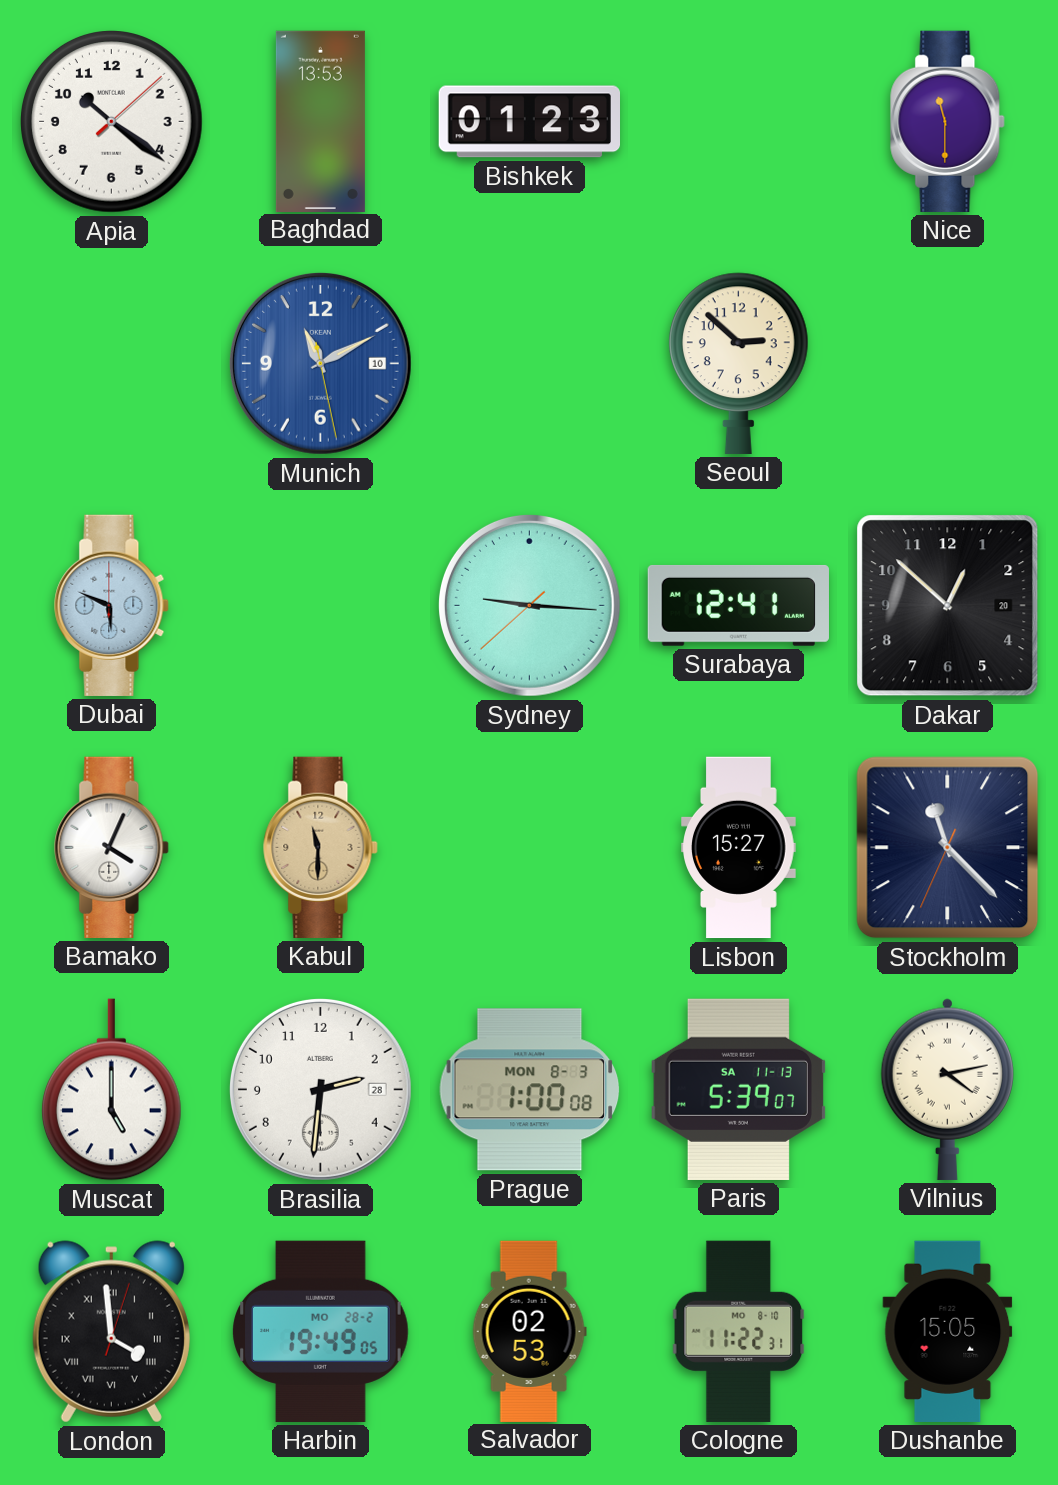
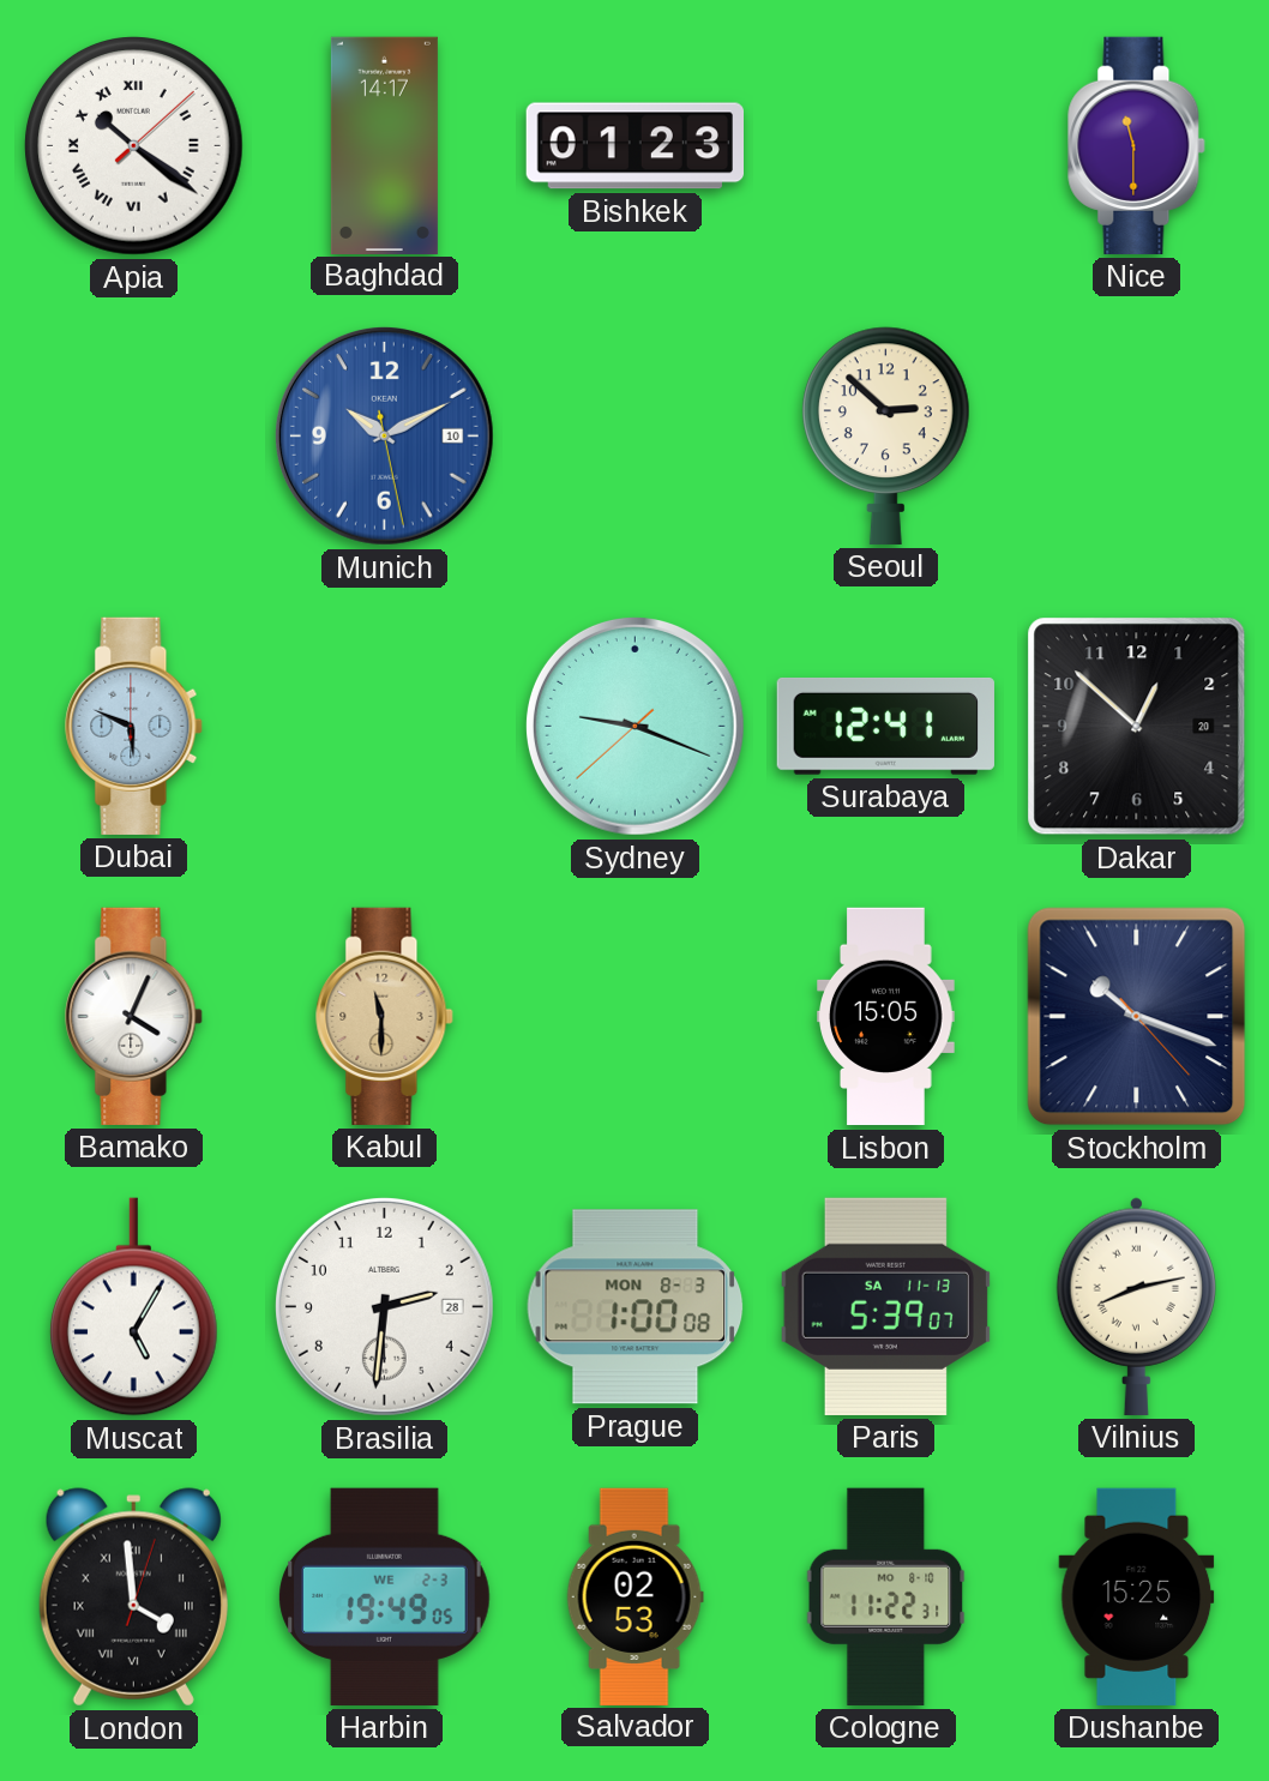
Apia numerals: Arabic -> Roman
Baghdad: 13:53 -> 14:17
Munich: 11:10 -> 10:10
Sydney: 9:15 -> 9:18
Lisbon: 15:27 -> 15:05
Stockholm: 11:22 -> 10:18
Muscat: 5:00 -> 5:05
Vilnius: 4:13 -> 8:13
Harbin date: MO 28-2 -> WE 2-3
Dushanbe: 15:05 -> 15:25
